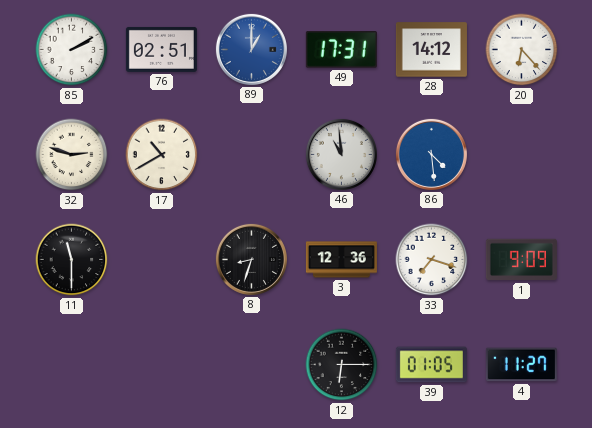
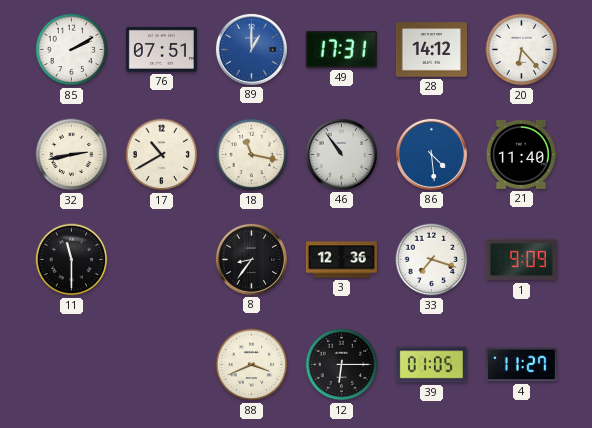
76: 02:51 -> 07:51
32: 2:48 -> 2:43
18: none -> 11:17
46: 10:59 -> 10:54
21: none -> 11:40
8: 8:33 -> 8:36
88: none -> 3:41
